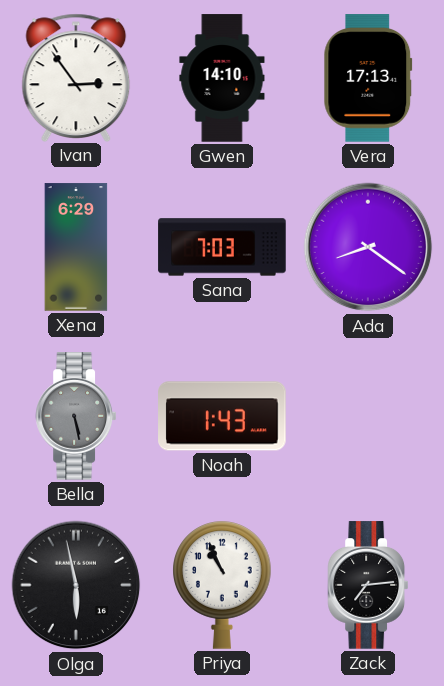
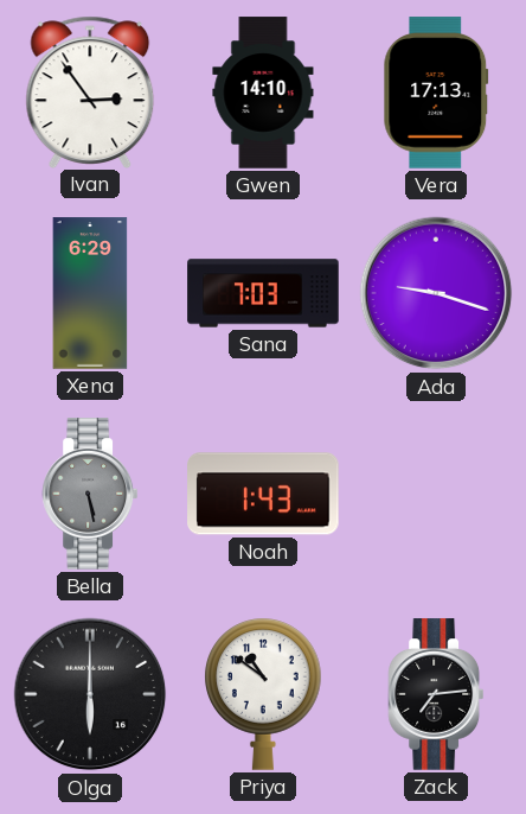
Ada: 8:21 -> 9:18
Olga: 5:58 -> 6:00
Priya: 10:56 -> 10:51
